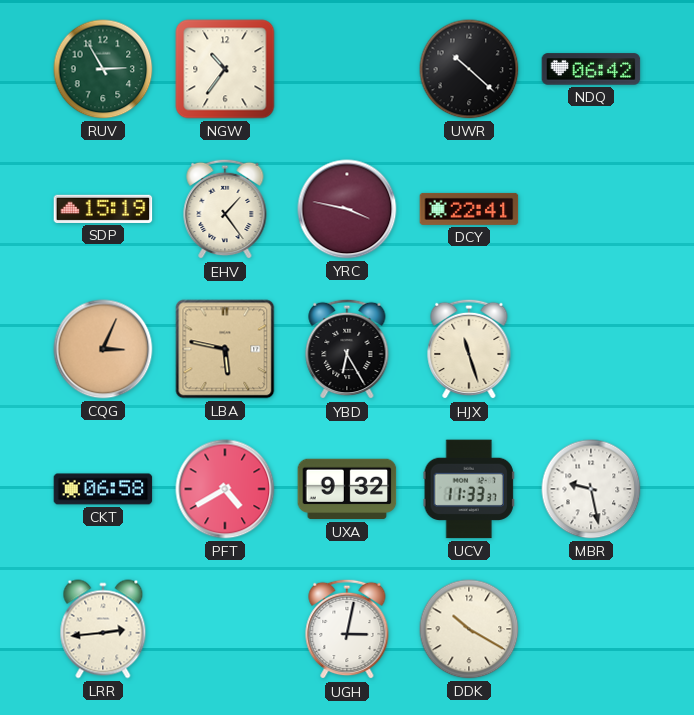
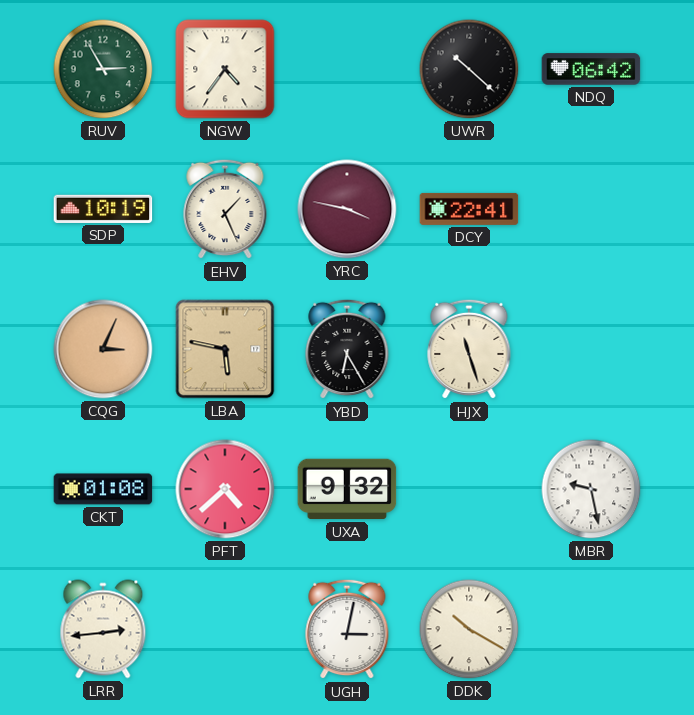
NGW: 10:36 -> 4:36
SDP: 15:19 -> 10:19
EHV: 1:24 -> 1:26
CKT: 06:58 -> 01:08
PFT: 4:40 -> 4:38
UCV: 11:33 -> none
